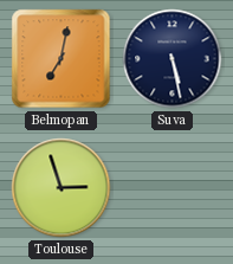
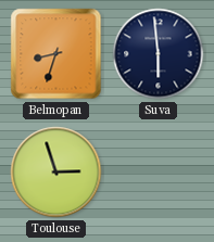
Belmopan: 7:02 -> 8:33
Suva: 5:28 -> 5:59
